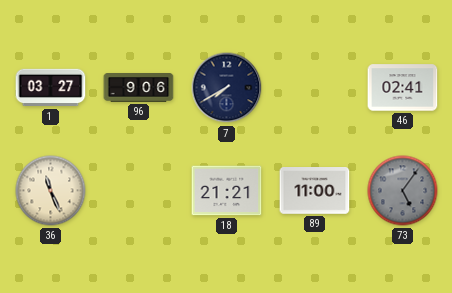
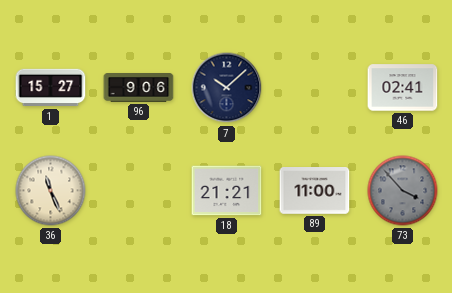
1: 03:27 -> 15:27
7: 7:40 -> 10:08
73: 5:06 -> 3:53
